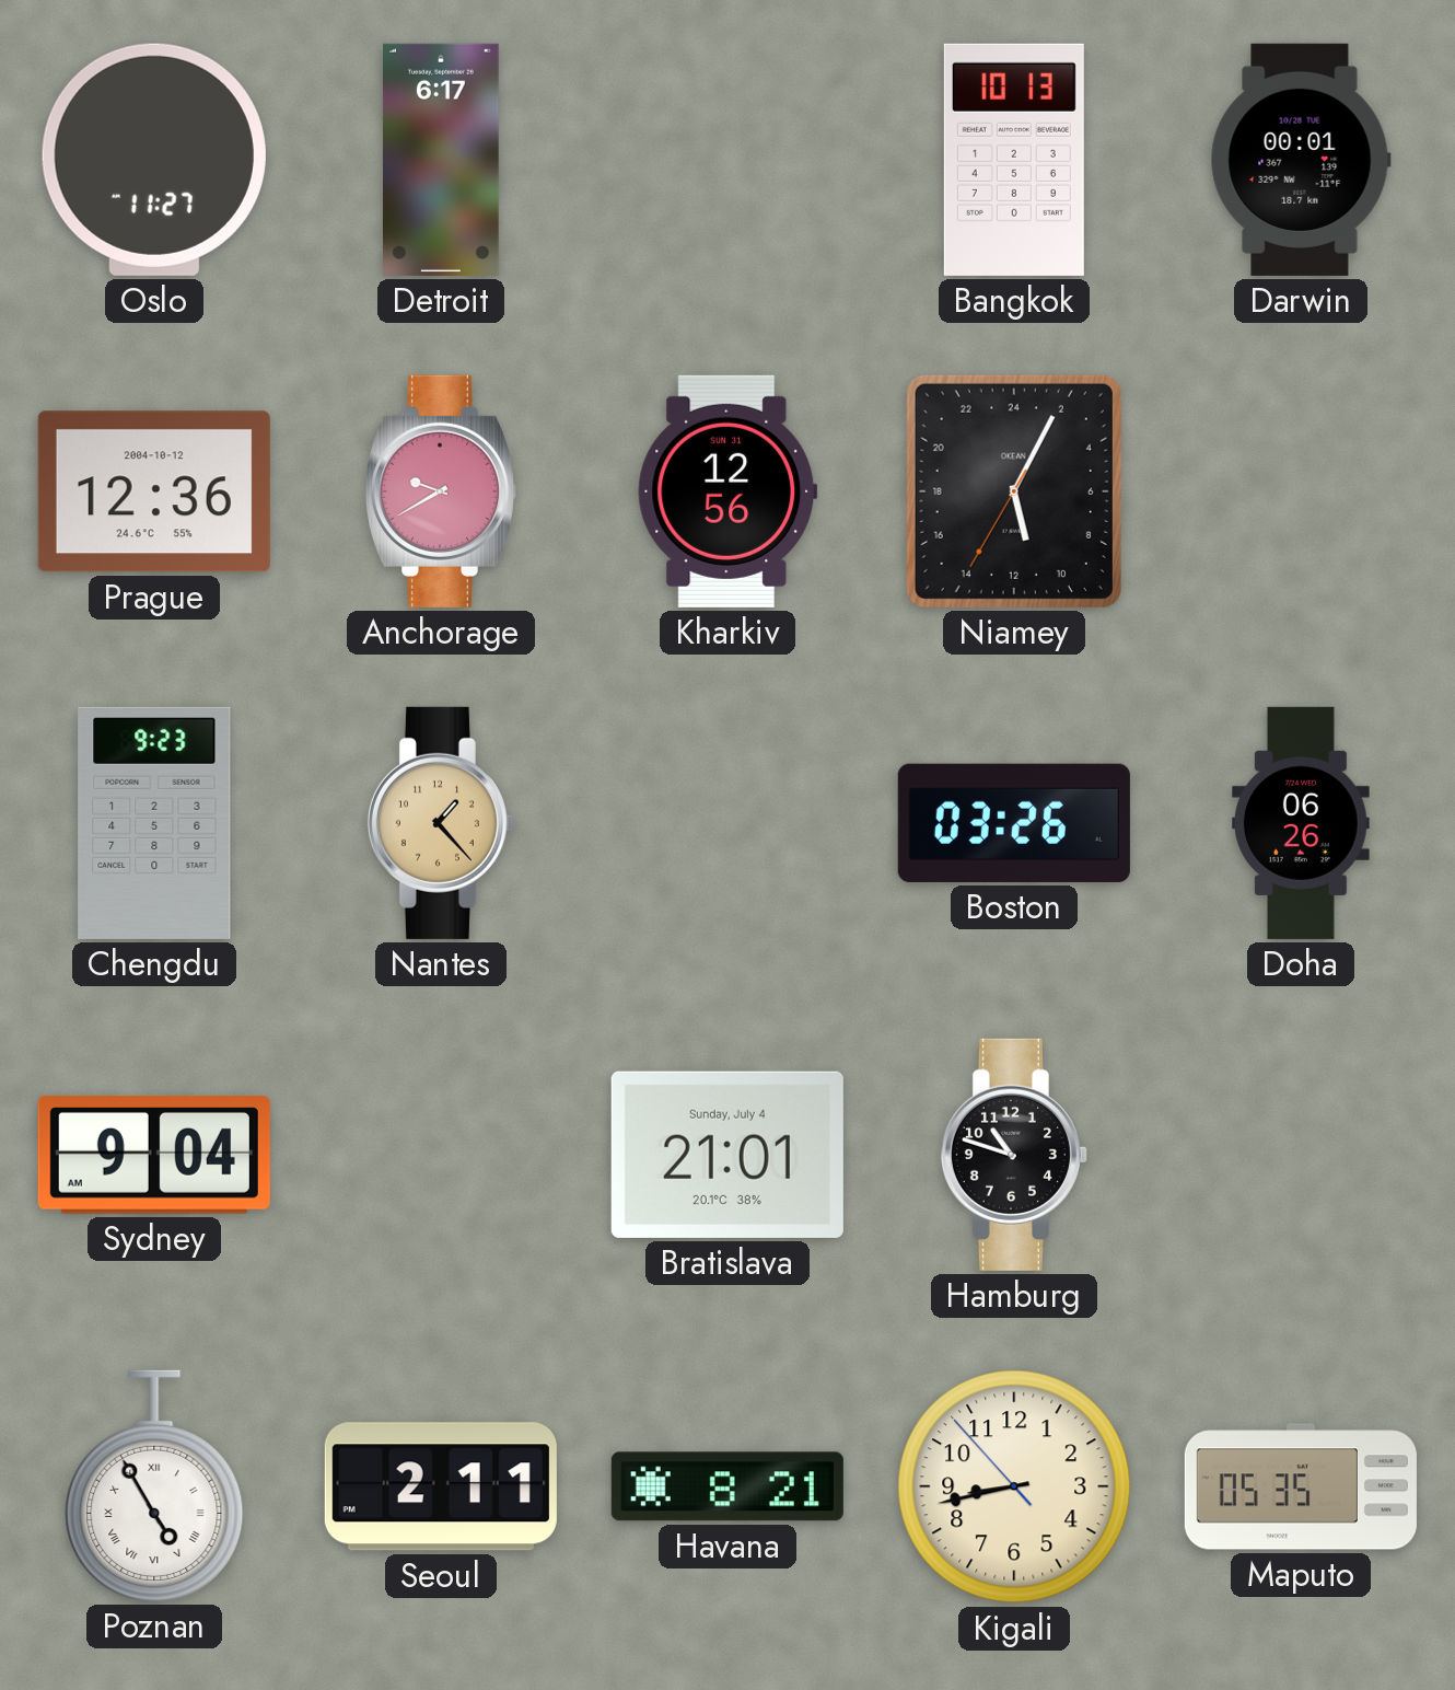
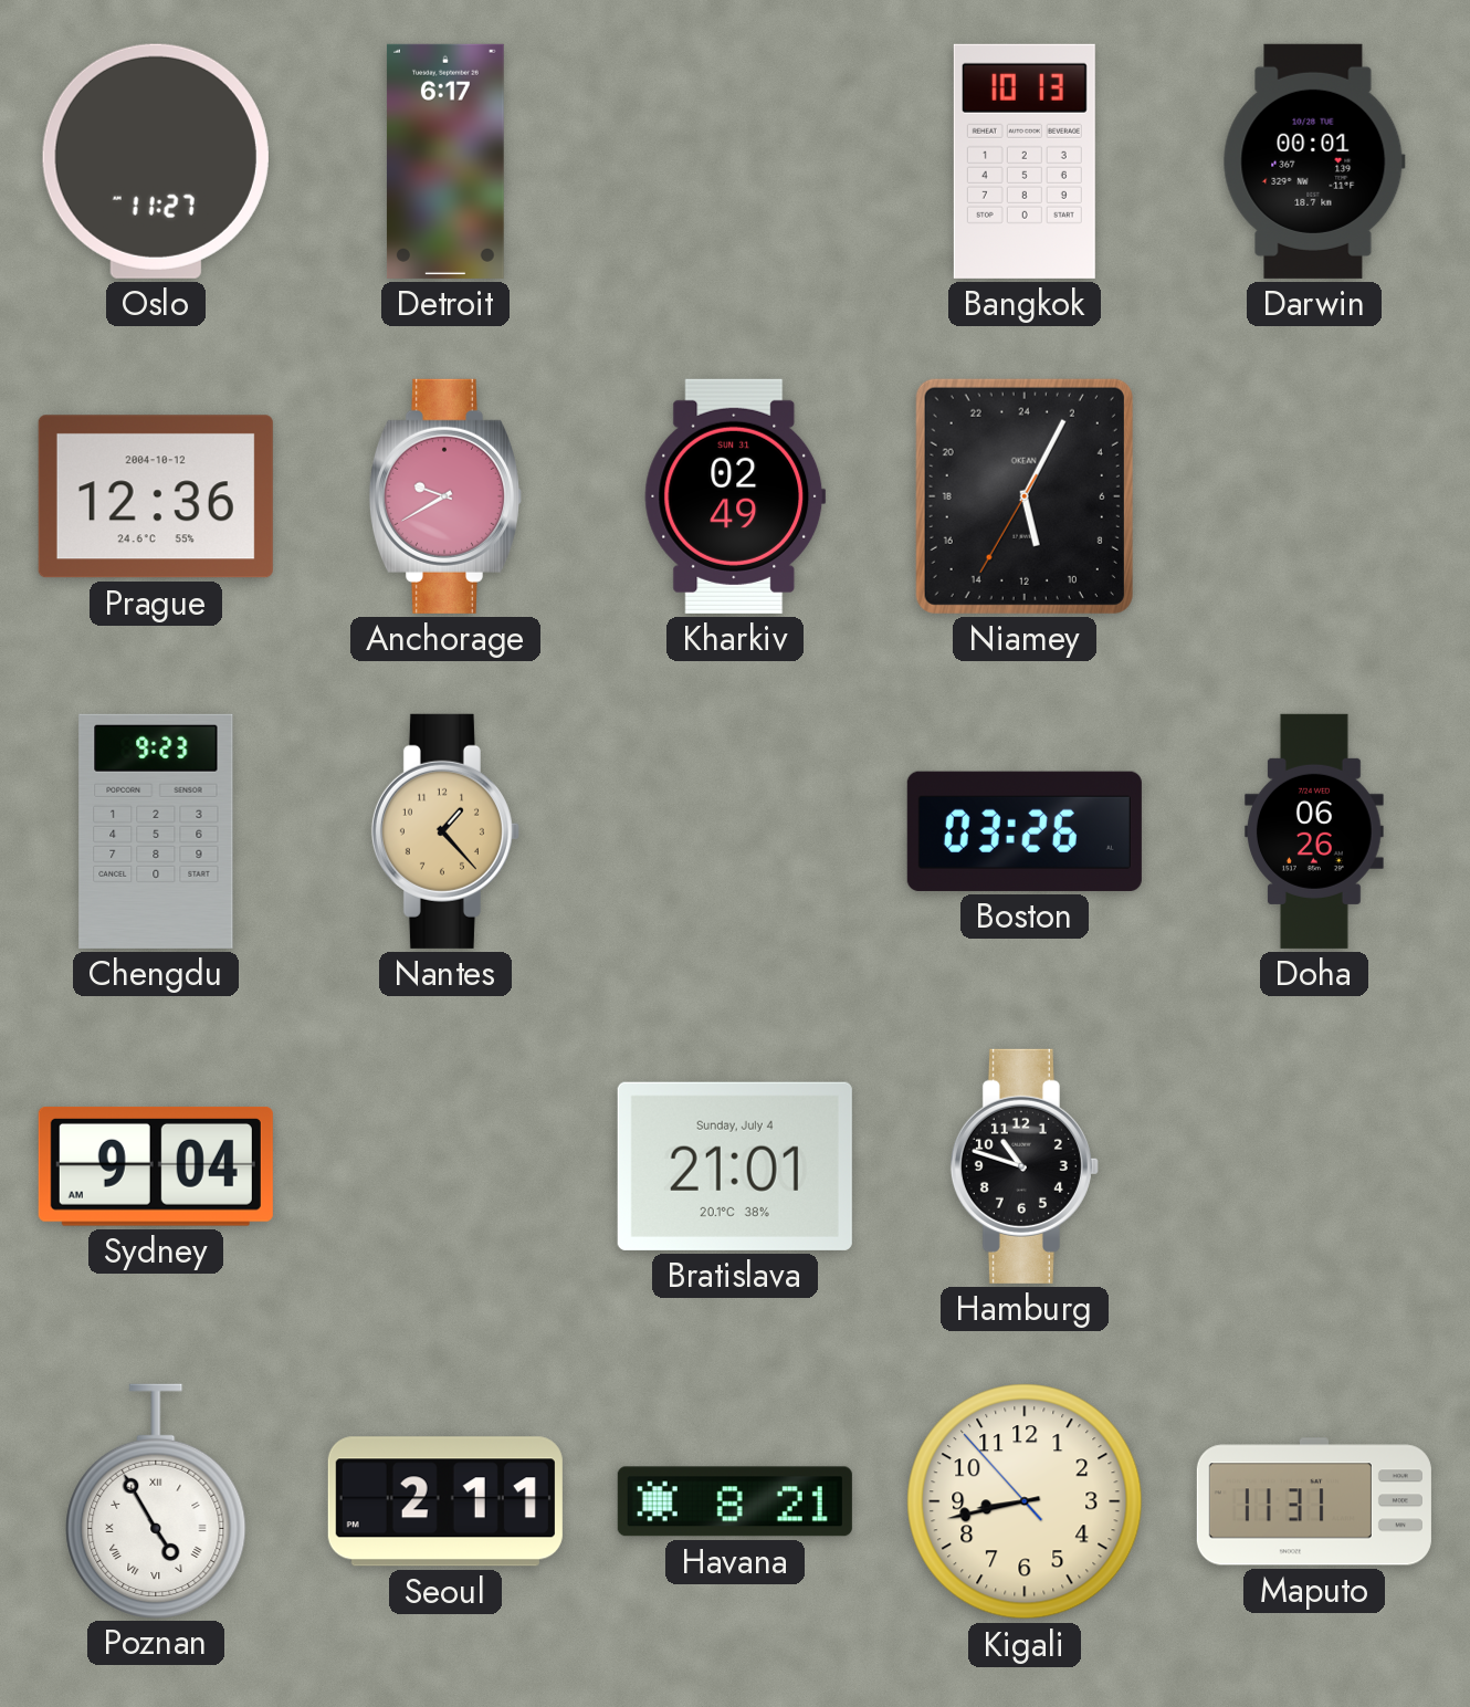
Kharkiv: 12:56 -> 02:49
Maputo: 05:35 -> 11:31
